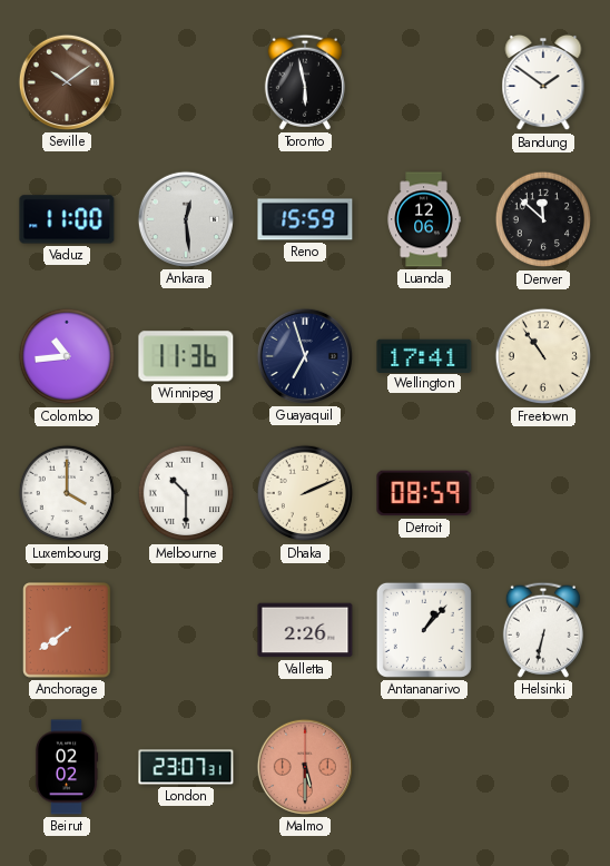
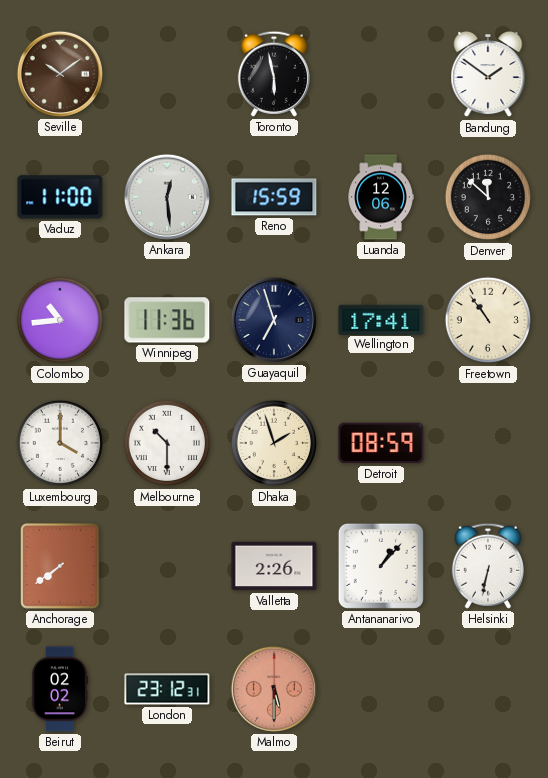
Dhaka: 2:11 -> 1:57
London: 23:07 -> 23:12
